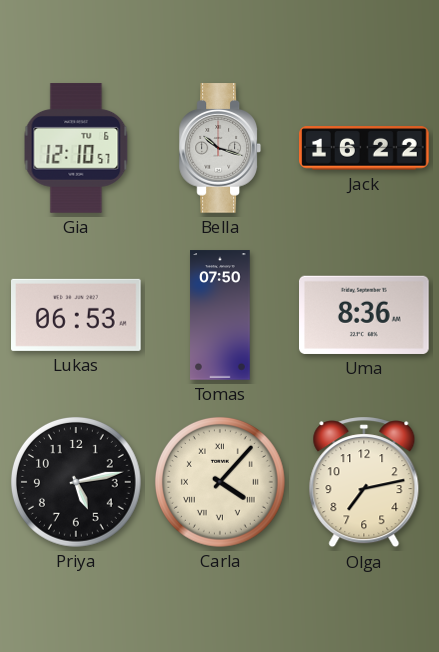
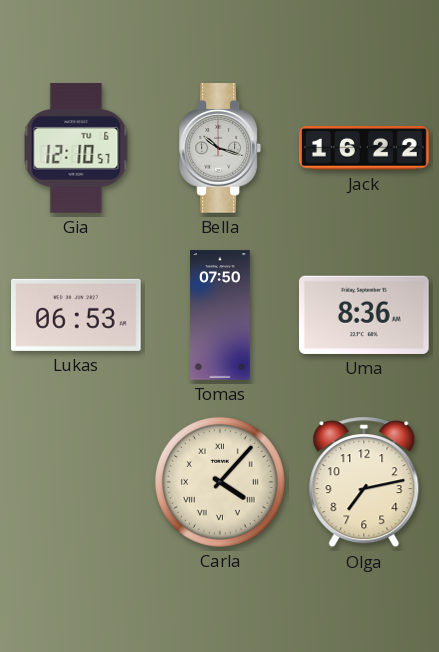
Priya: 5:13 -> none
